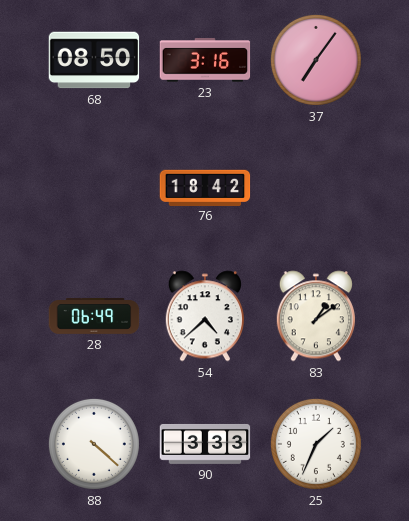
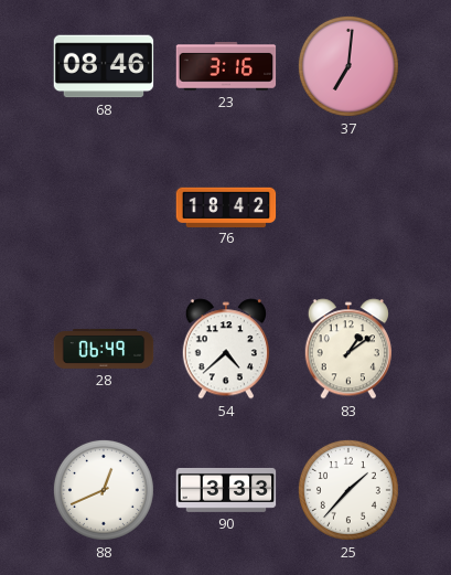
68: 08:50 -> 08:46
37: 7:06 -> 7:01
88: 4:22 -> 12:41
25: 1:34 -> 1:37
